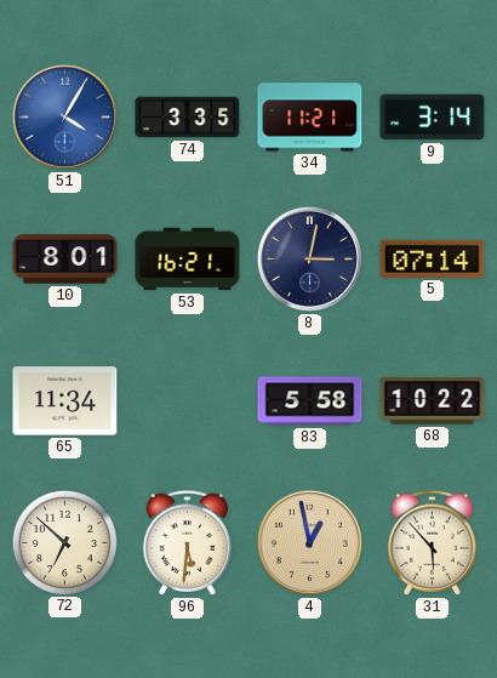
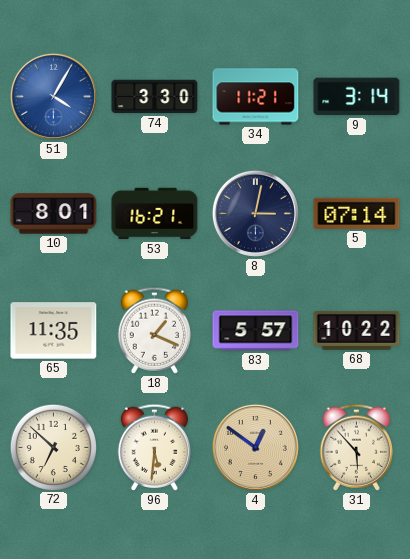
74: 3:35 -> 3:30
65: 11:34 -> 11:35
18: none -> 1:19
83: 5:58 -> 5:57
4: 12:58 -> 12:51
